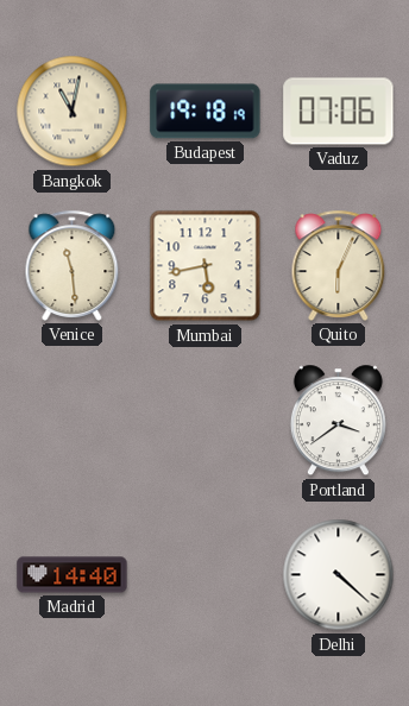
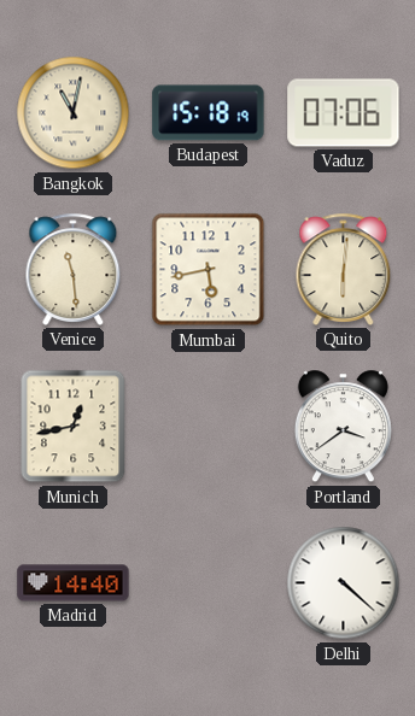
Budapest: 19:18 -> 15:18
Quito: 6:04 -> 6:01
Munich: none -> 12:43
